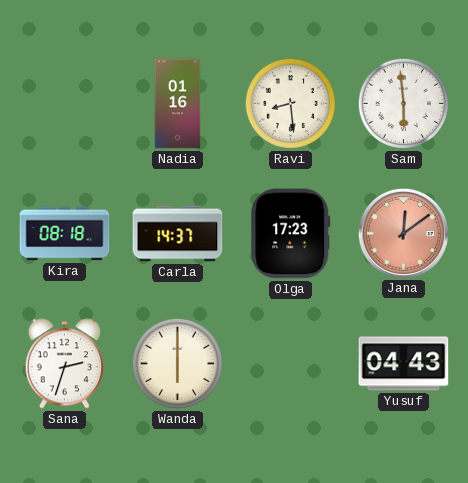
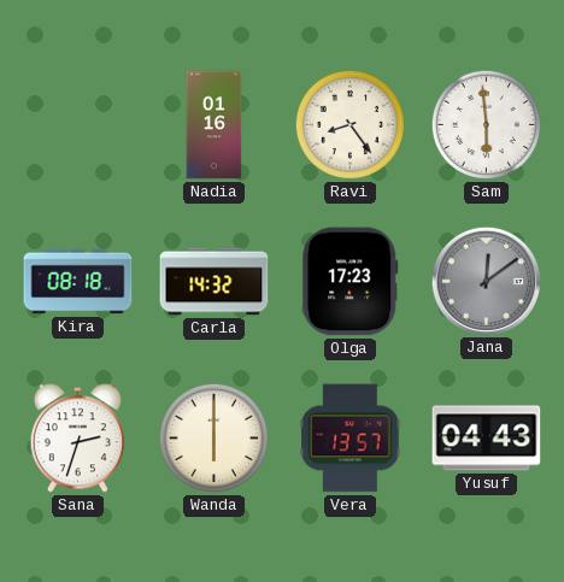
Ravi: 8:29 -> 8:24
Carla: 14:37 -> 14:32
Jana dial: salmon -> grey
Vera: none -> 13:57
